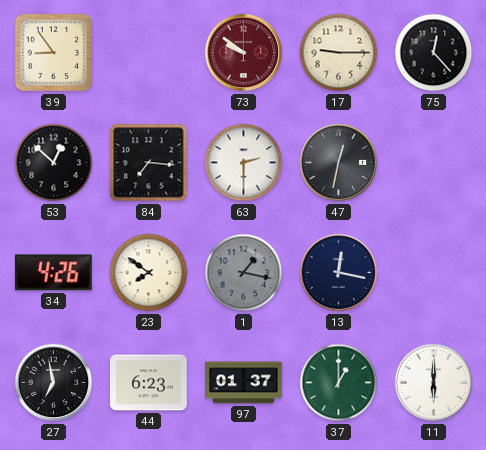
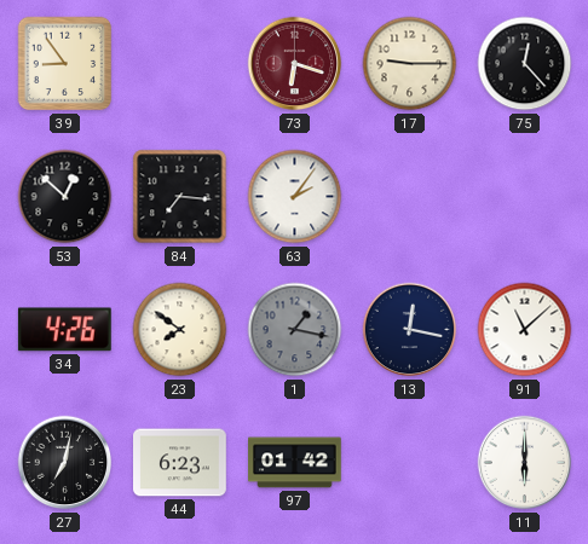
73: 9:51 -> 6:18
63: 2:30 -> 2:06
47: 12:32 -> none
91: none -> 11:08
27: 6:58 -> 7:02
97: 01:37 -> 01:42
37: 1:00 -> none
